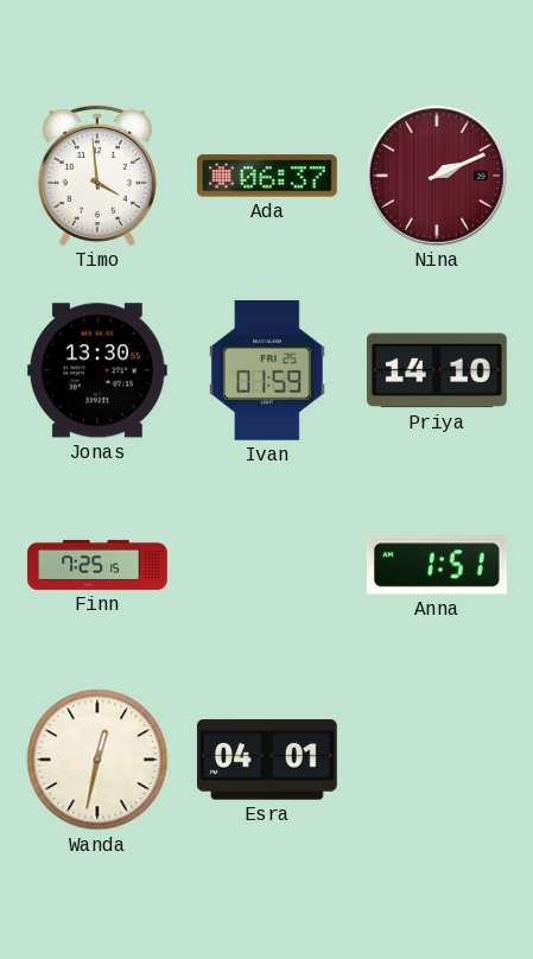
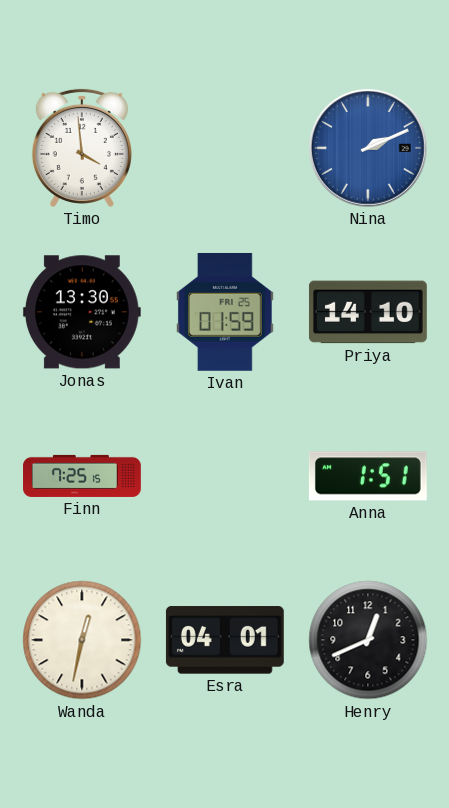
Ada: 06:37 -> none
Nina dial: burgundy -> blue
Henry: none -> 12:41
